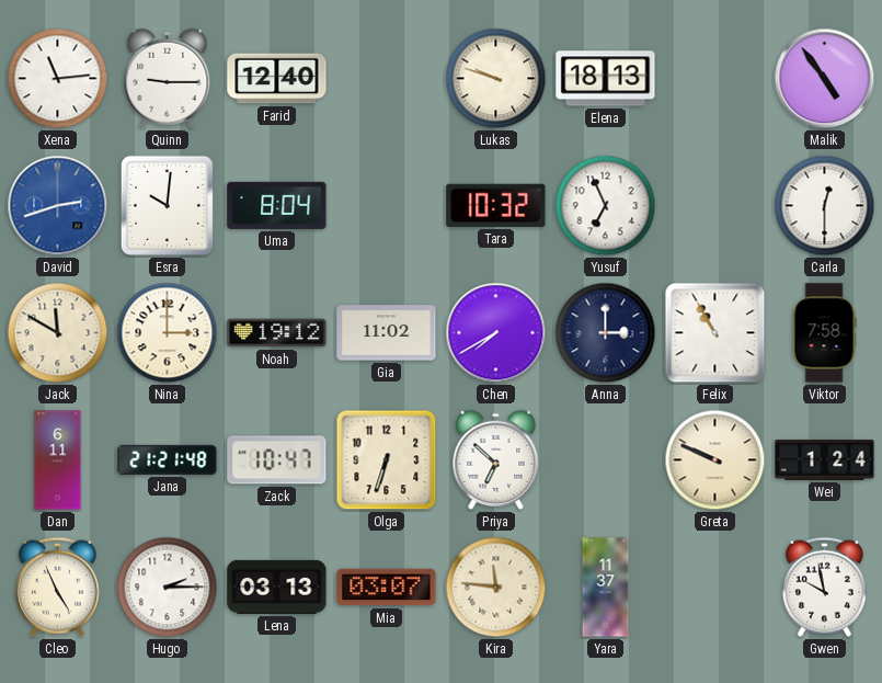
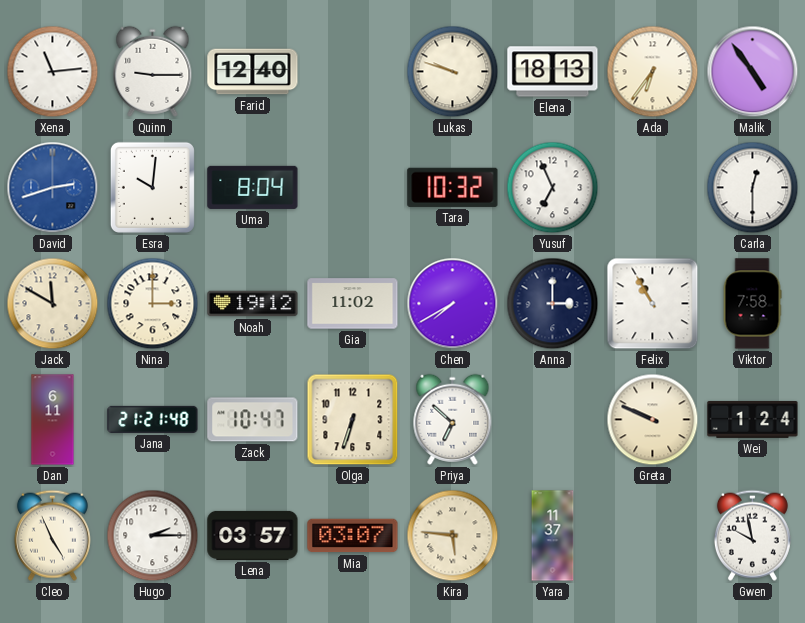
Ada: none -> 6:36
Lena: 03:13 -> 03:57
Kira: 11:46 -> 5:46
